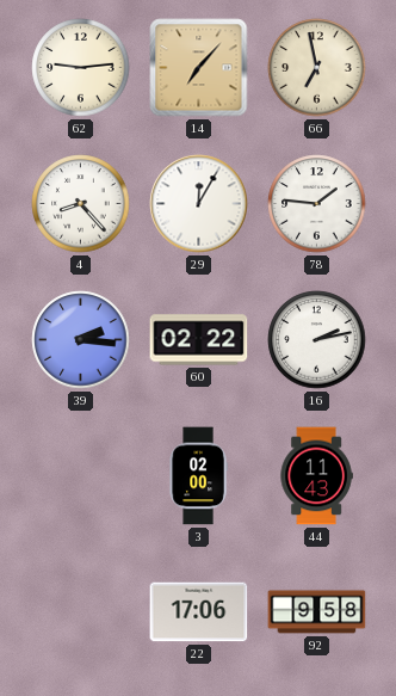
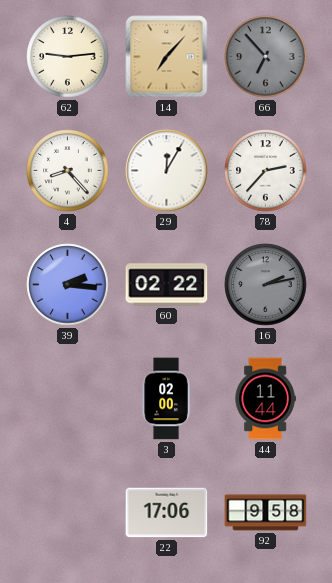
66: 6:58 -> 6:53
66 dial: cream -> grey
78: 1:46 -> 2:37
16 dial: white -> grey
44: 11:43 -> 11:44
